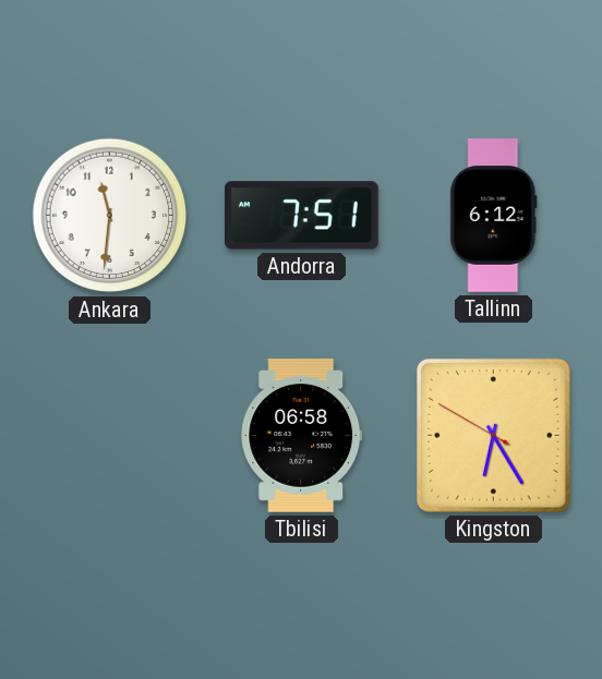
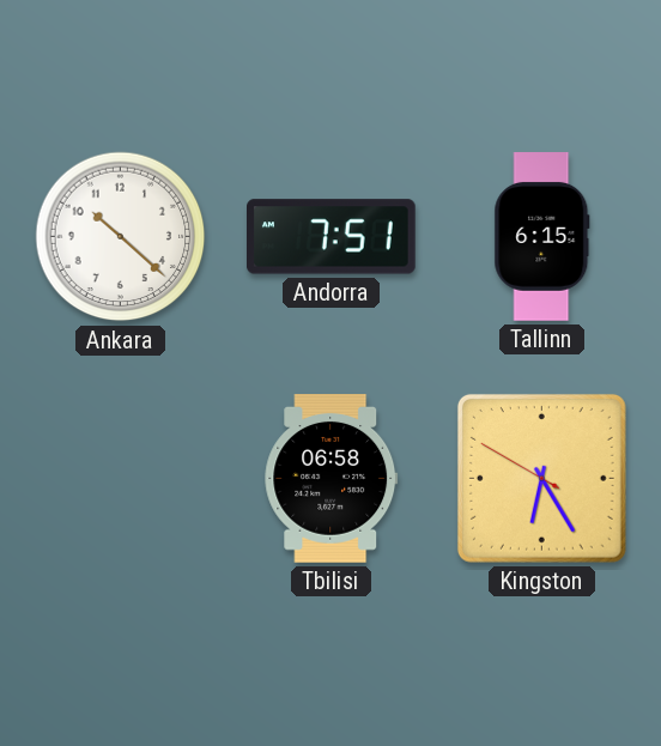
Ankara: 11:31 -> 10:22
Tallinn: 6:12 -> 6:15
